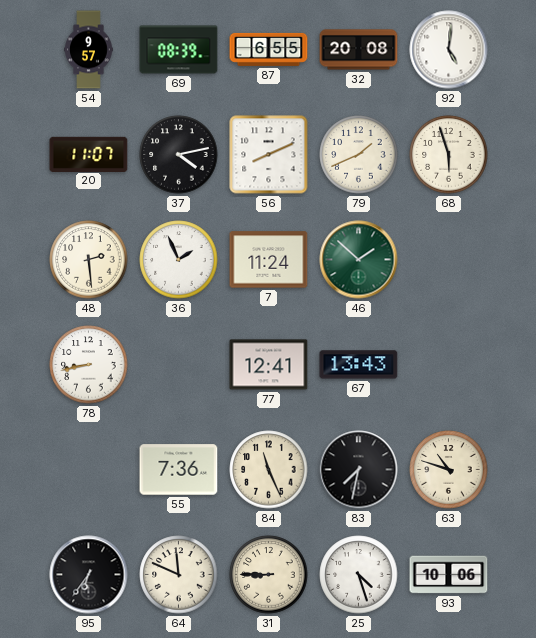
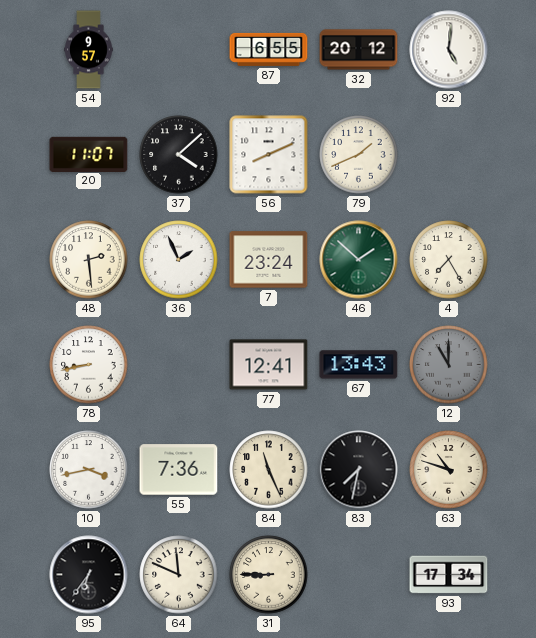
69: 08:39 -> none
32: 20:08 -> 20:12
37: 4:13 -> 4:08
68: 5:57 -> none
7: 11:24 -> 23:24
4: none -> 7:25
12: none -> 11:00
10: none -> 3:43
25: 4:27 -> none
93: 10:06 -> 17:34
